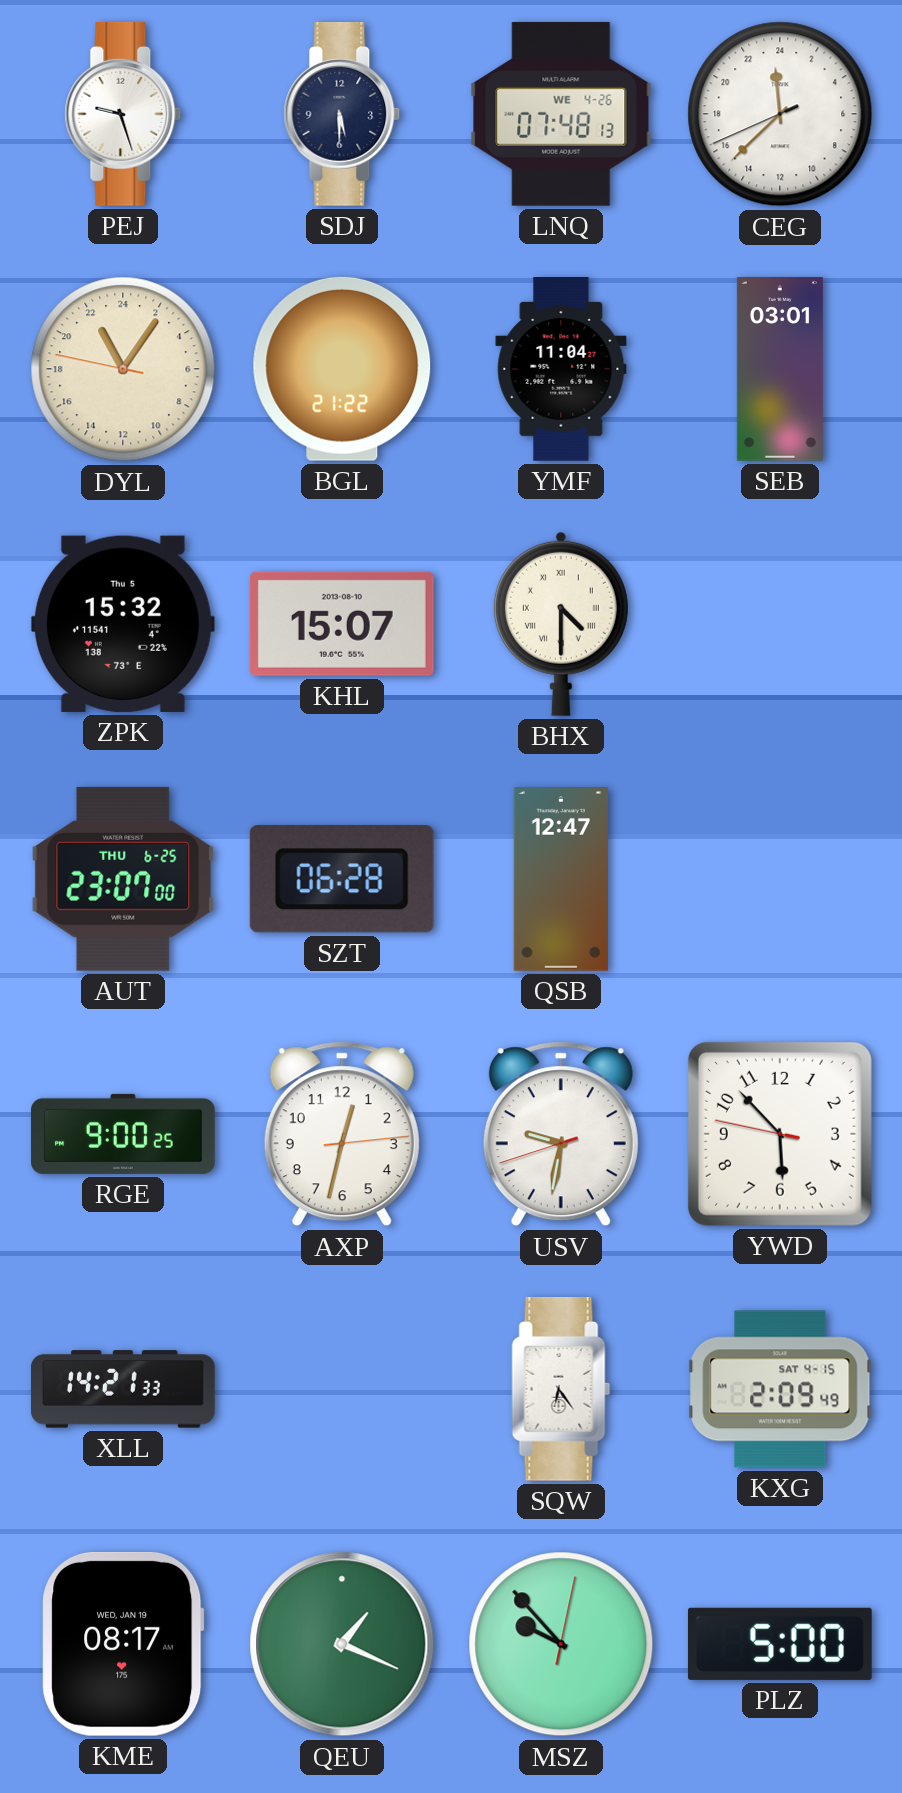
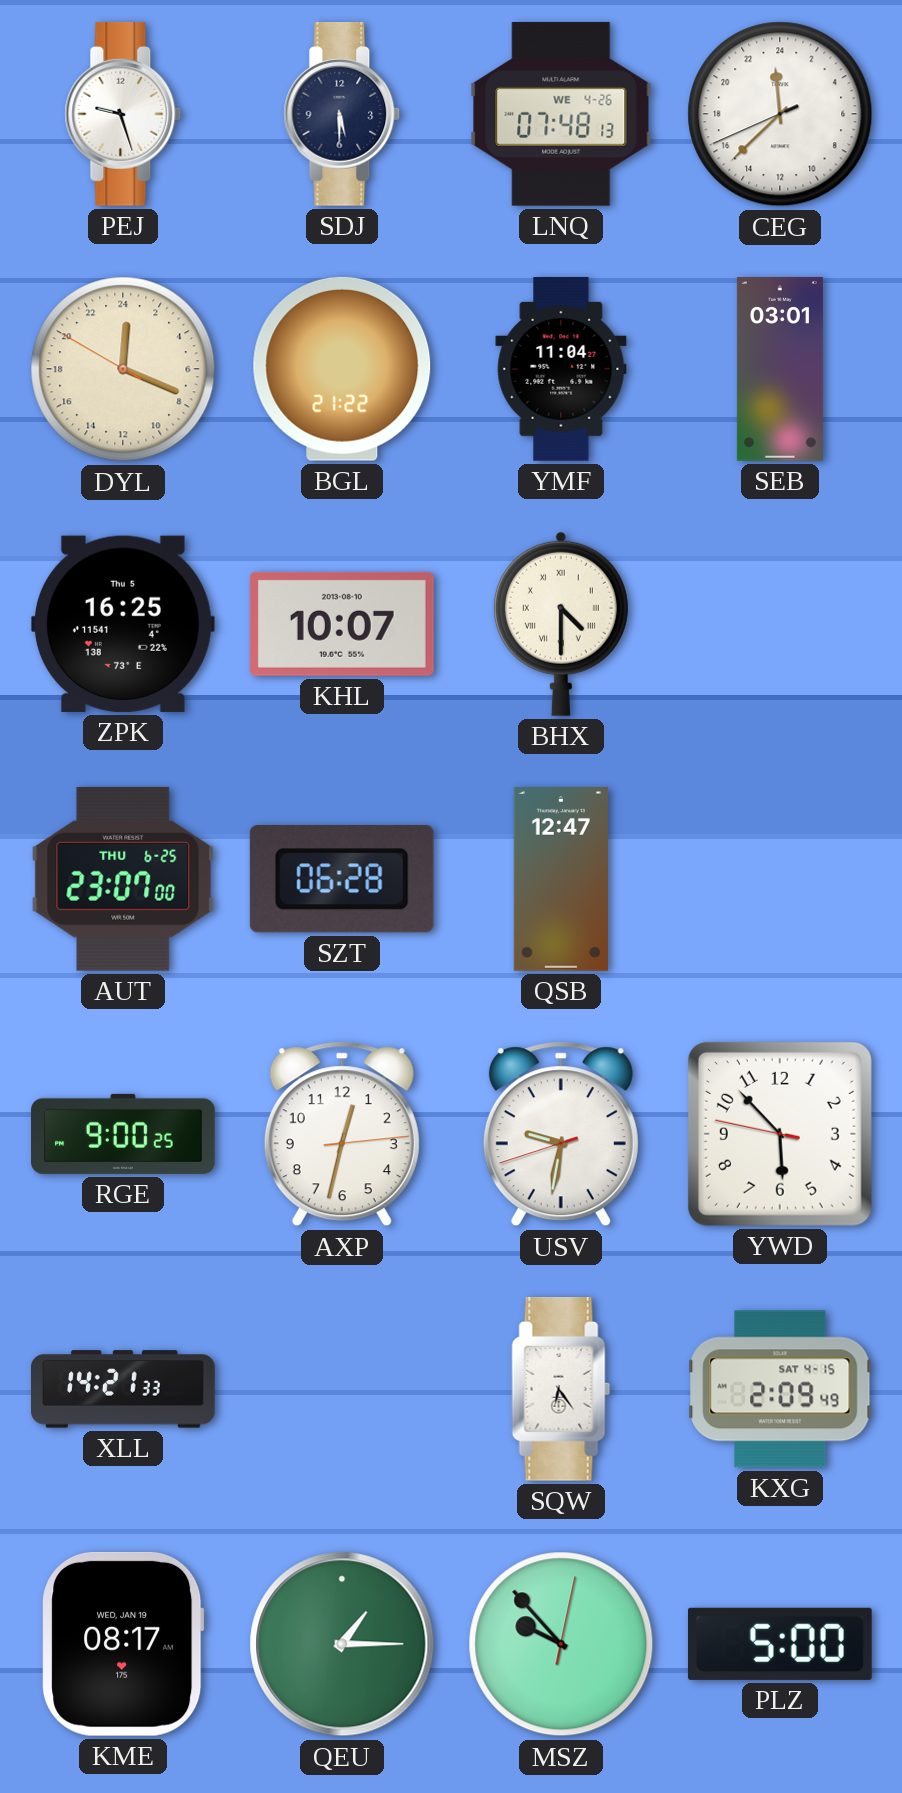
DYL: 22:05 -> 0:18
ZPK: 15:32 -> 16:25
KHL: 15:07 -> 10:07
QEU: 1:19 -> 1:15
